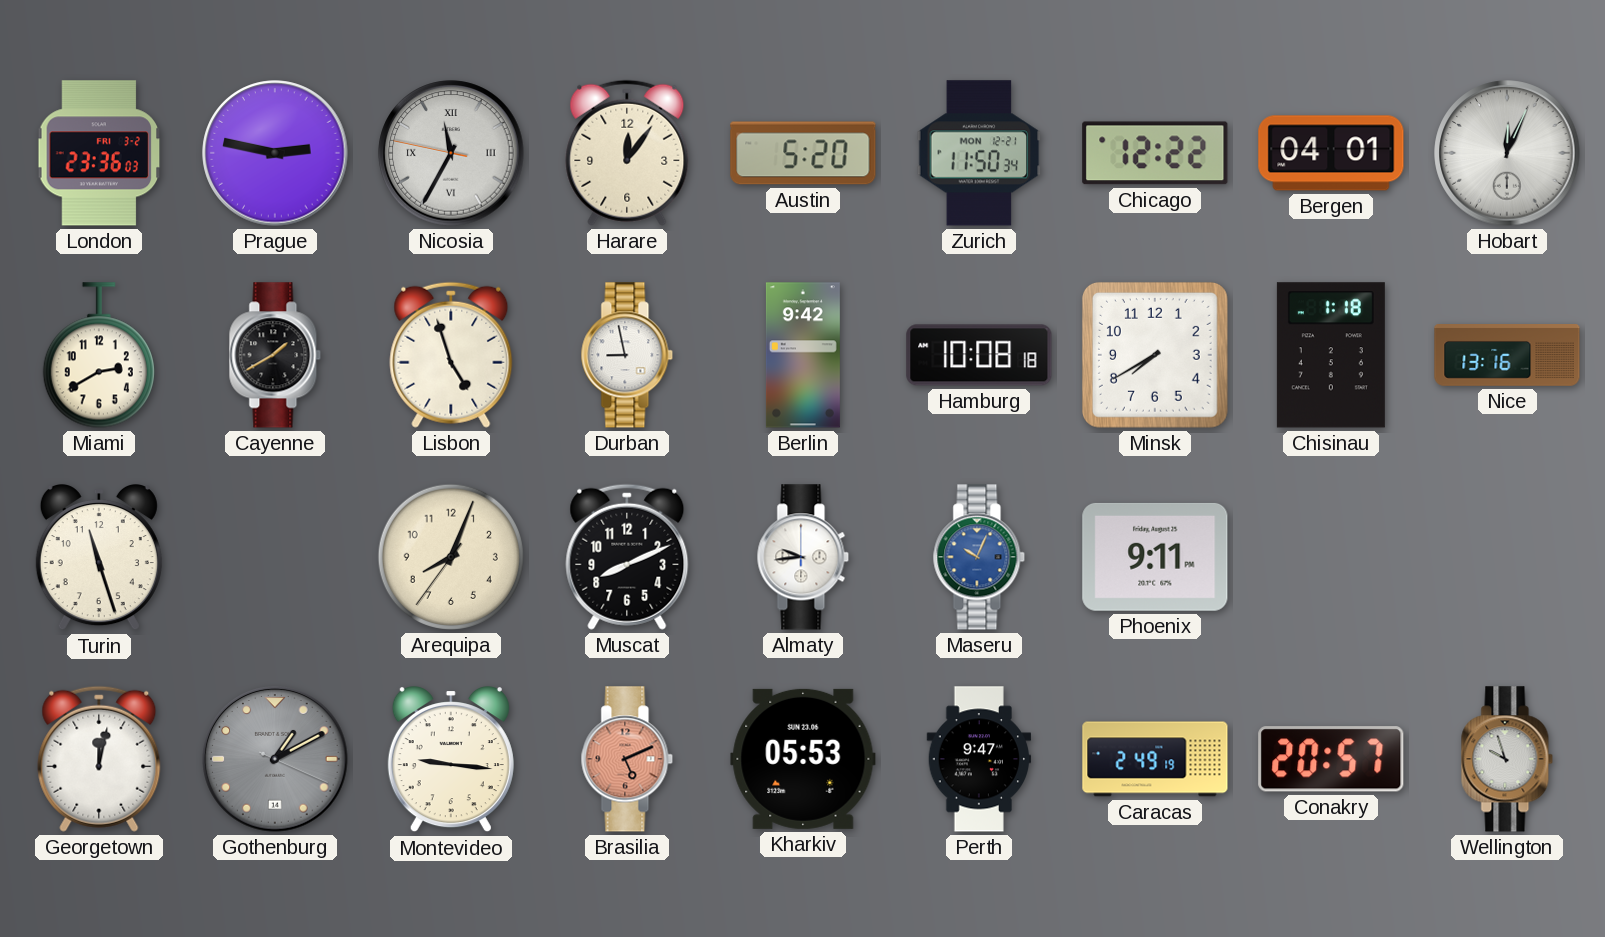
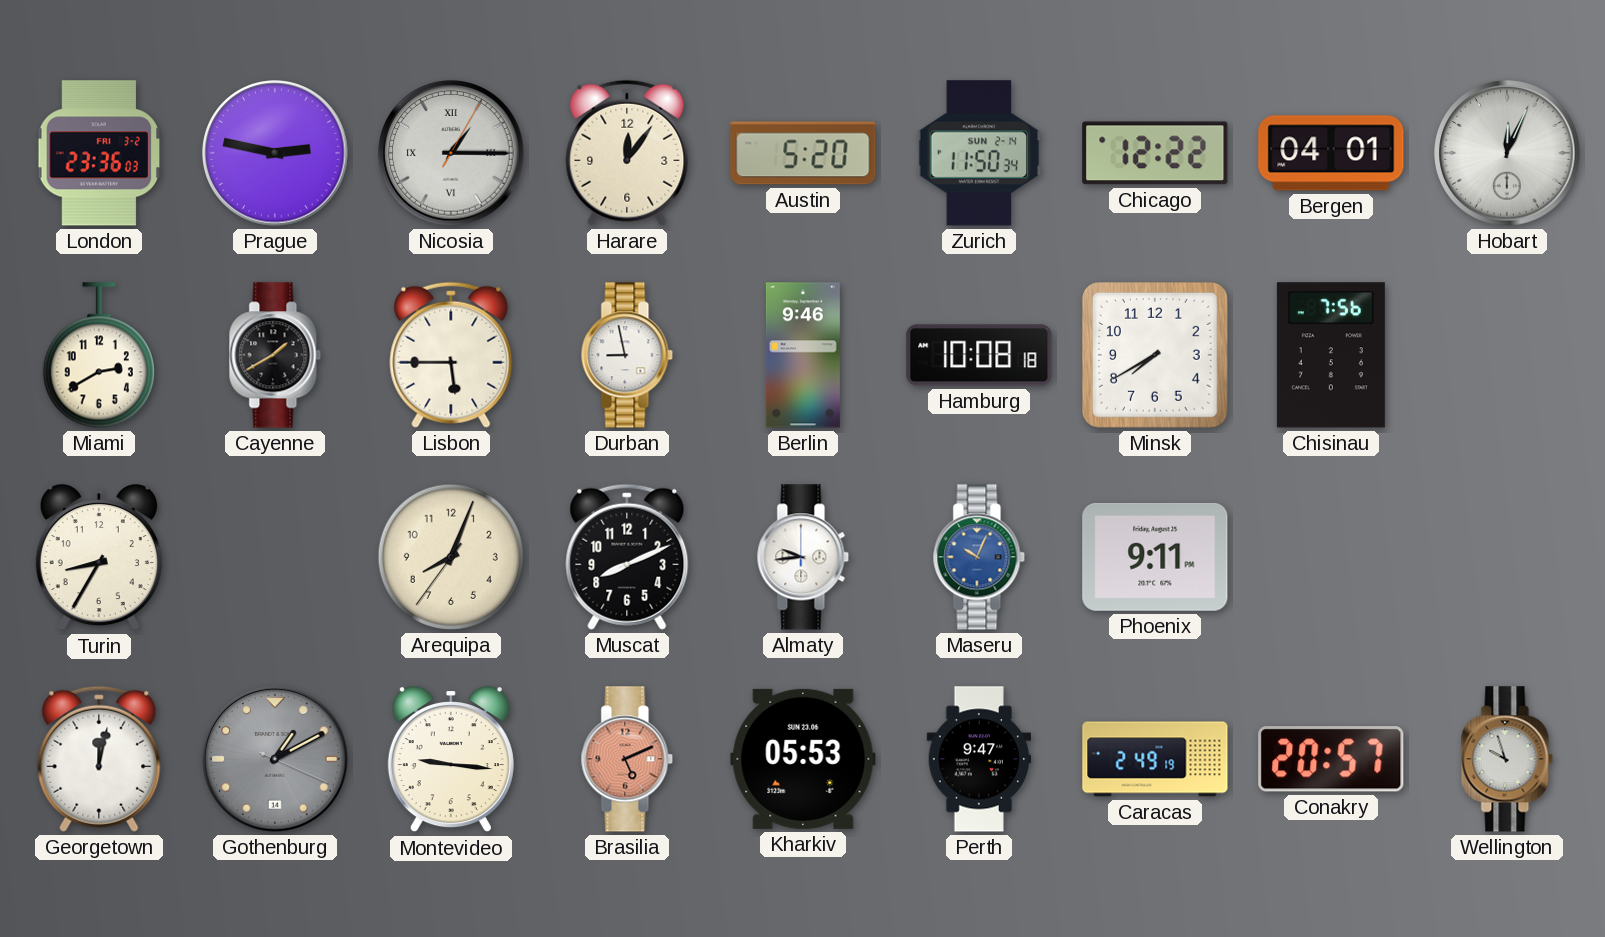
Nicosia: 11:34 -> 1:15
Zurich date: MON 12-21 -> SUN 2-14
Lisbon: 4:57 -> 5:45
Berlin: 9:42 -> 9:46
Chisinau: 1:18 -> 7:56
Nice: 13:16 -> none
Turin: 11:27 -> 8:35
